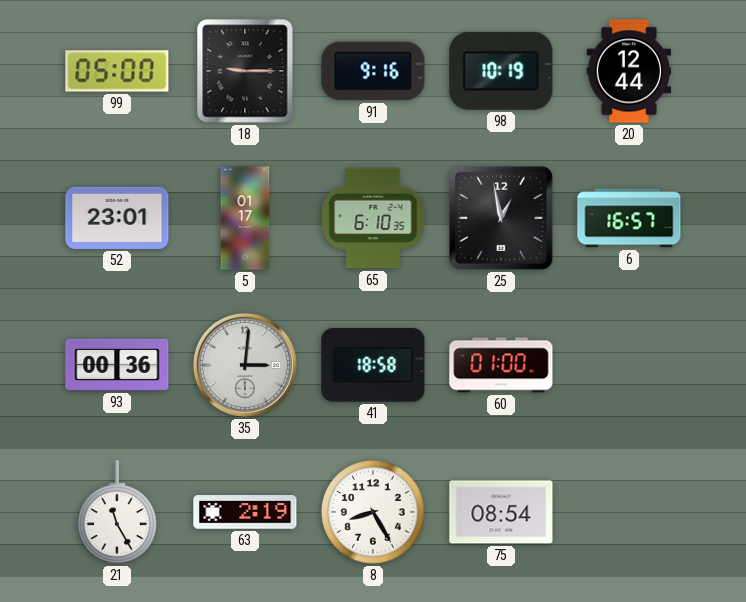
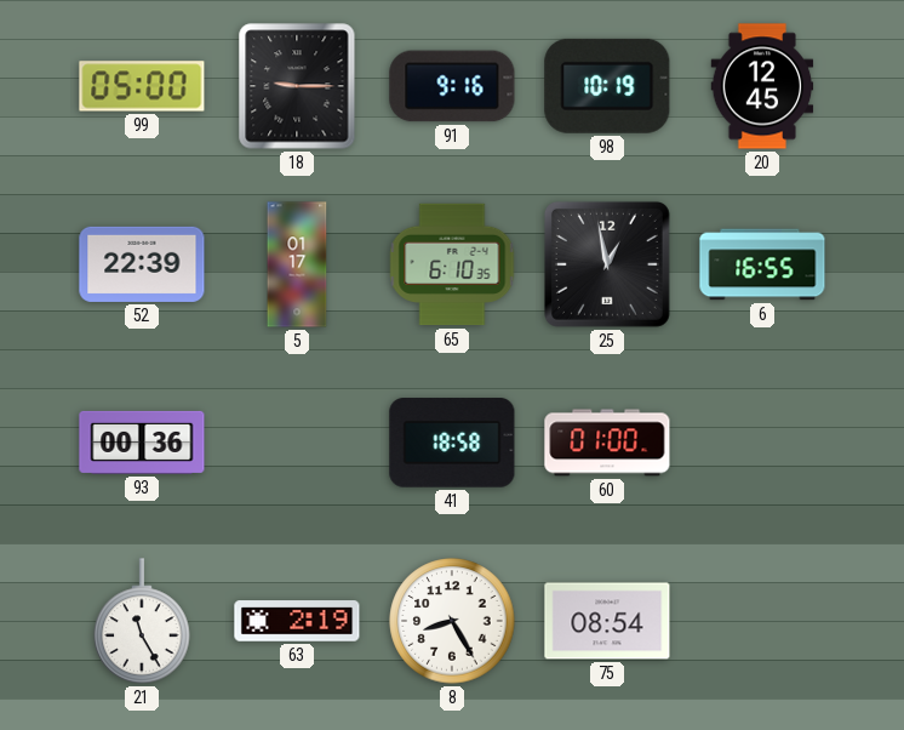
20: 12:44 -> 12:45
52: 23:01 -> 22:39
6: 16:57 -> 16:55
35: 3:01 -> none
